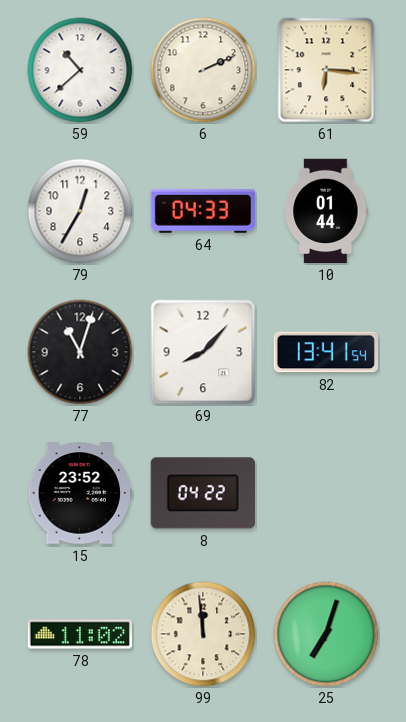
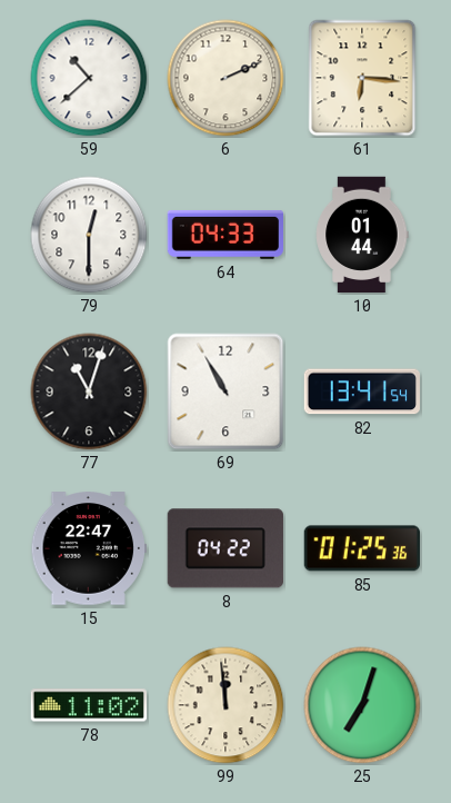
79: 12:35 -> 12:30
69: 8:07 -> 10:55
15: 23:52 -> 22:47
85: none -> 01:25
